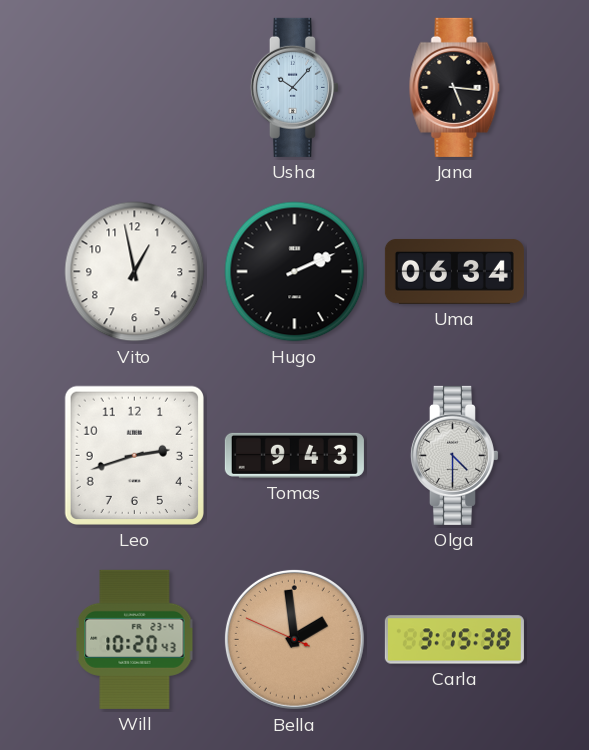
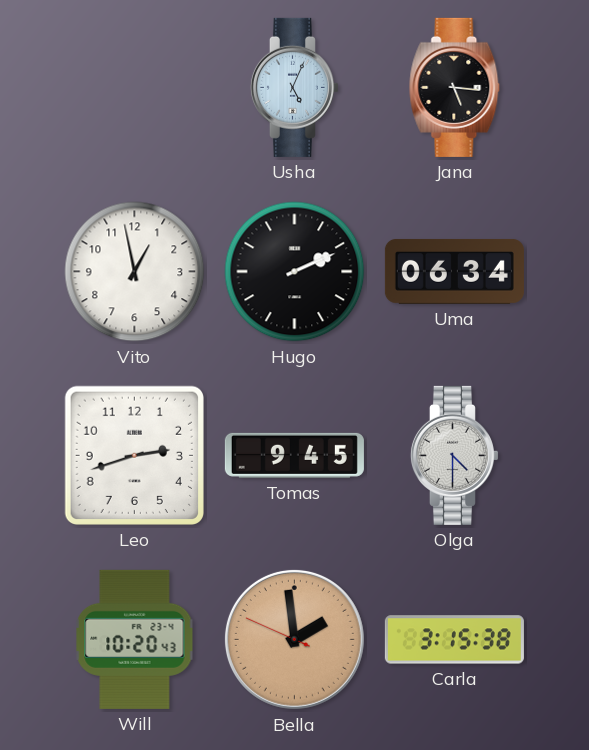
Usha: 10:07 -> 5:04
Tomas: 9:43 -> 9:45
